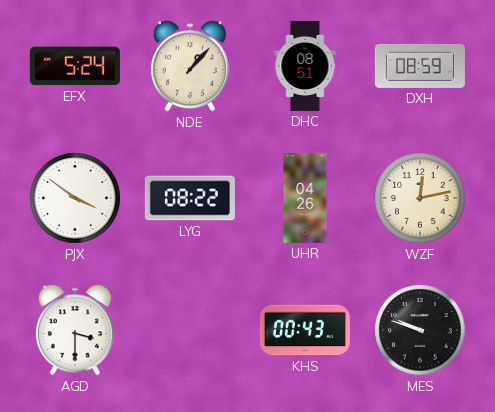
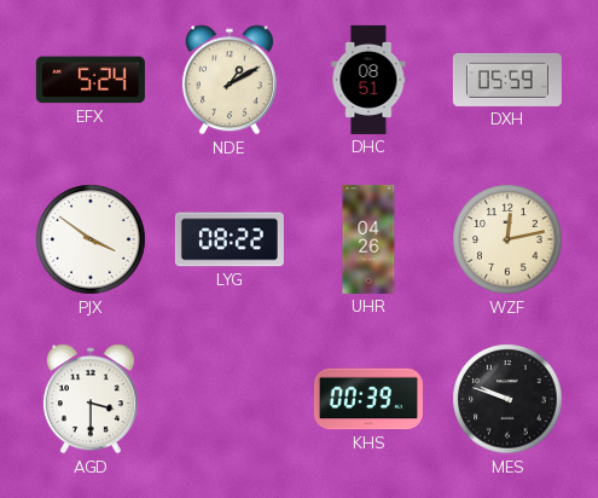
NDE: 1:07 -> 1:10
DXH: 08:59 -> 05:59
KHS: 00:43 -> 00:39
